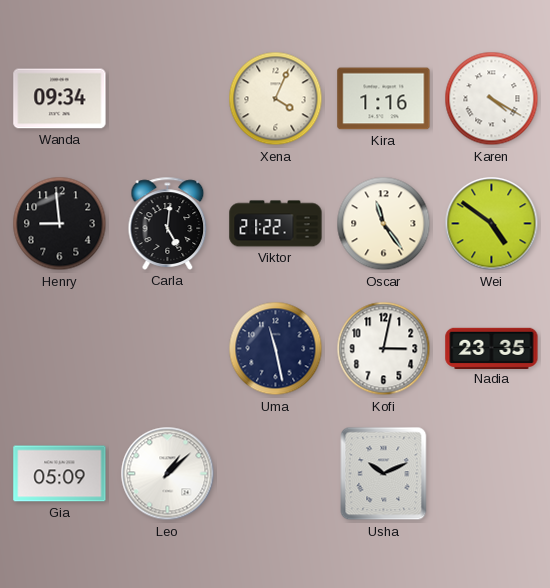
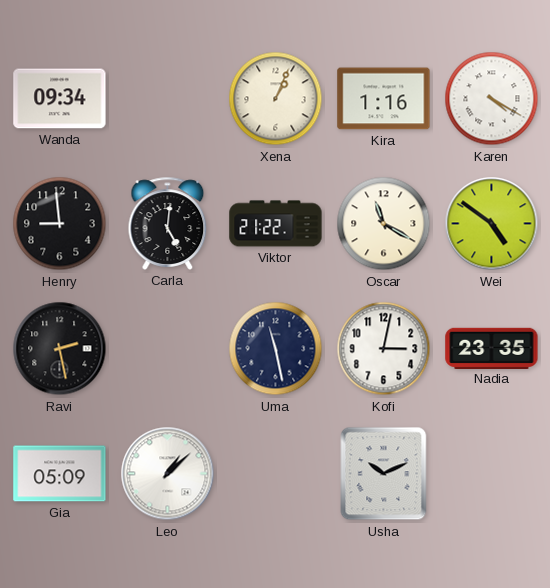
Xena: 4:04 -> 1:04
Oscar: 11:24 -> 11:20
Ravi: none -> 2:28
